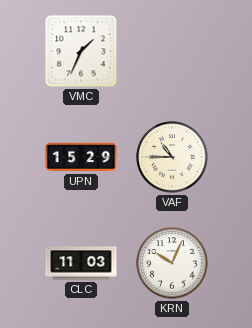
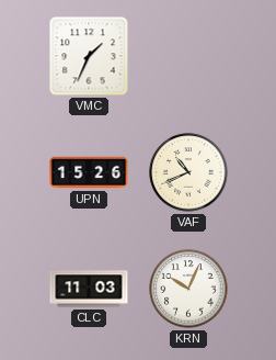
UPN: 15:29 -> 15:26
VAF: 10:45 -> 10:41
